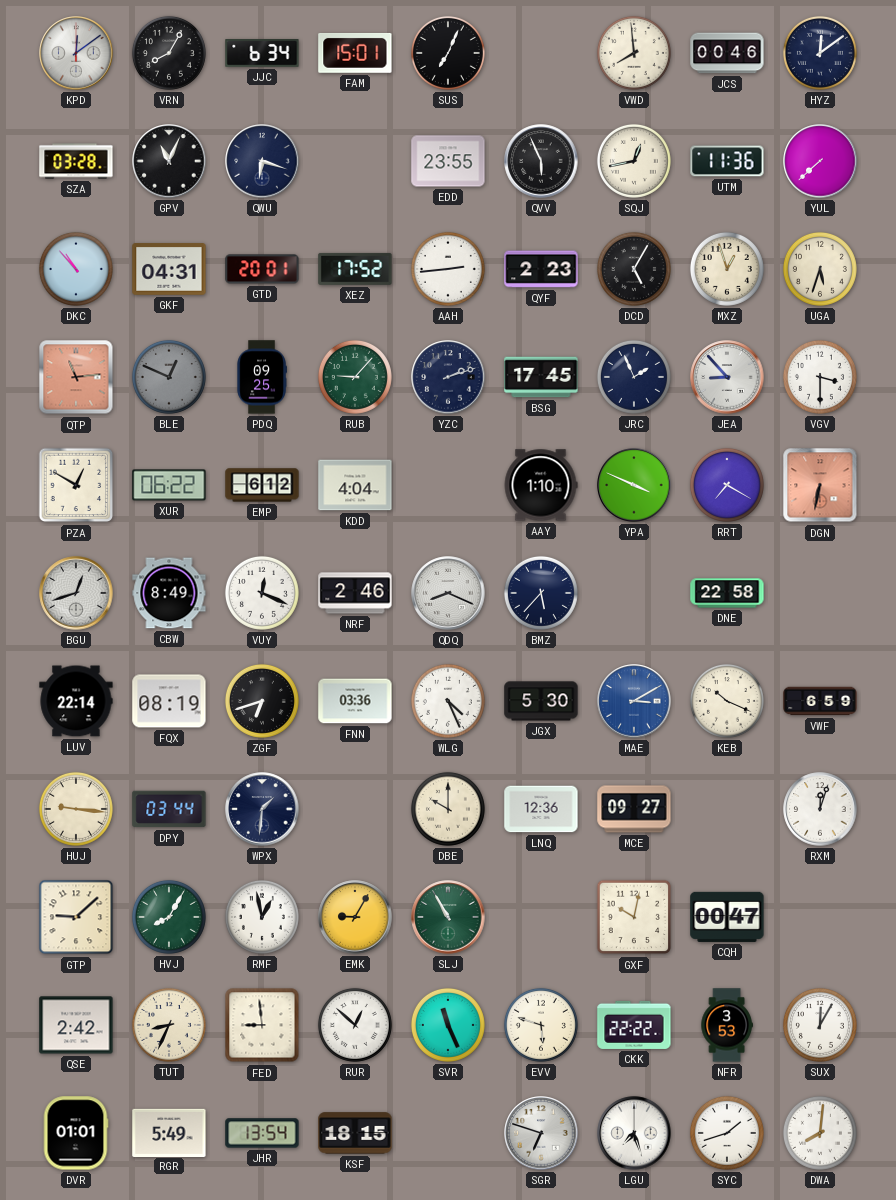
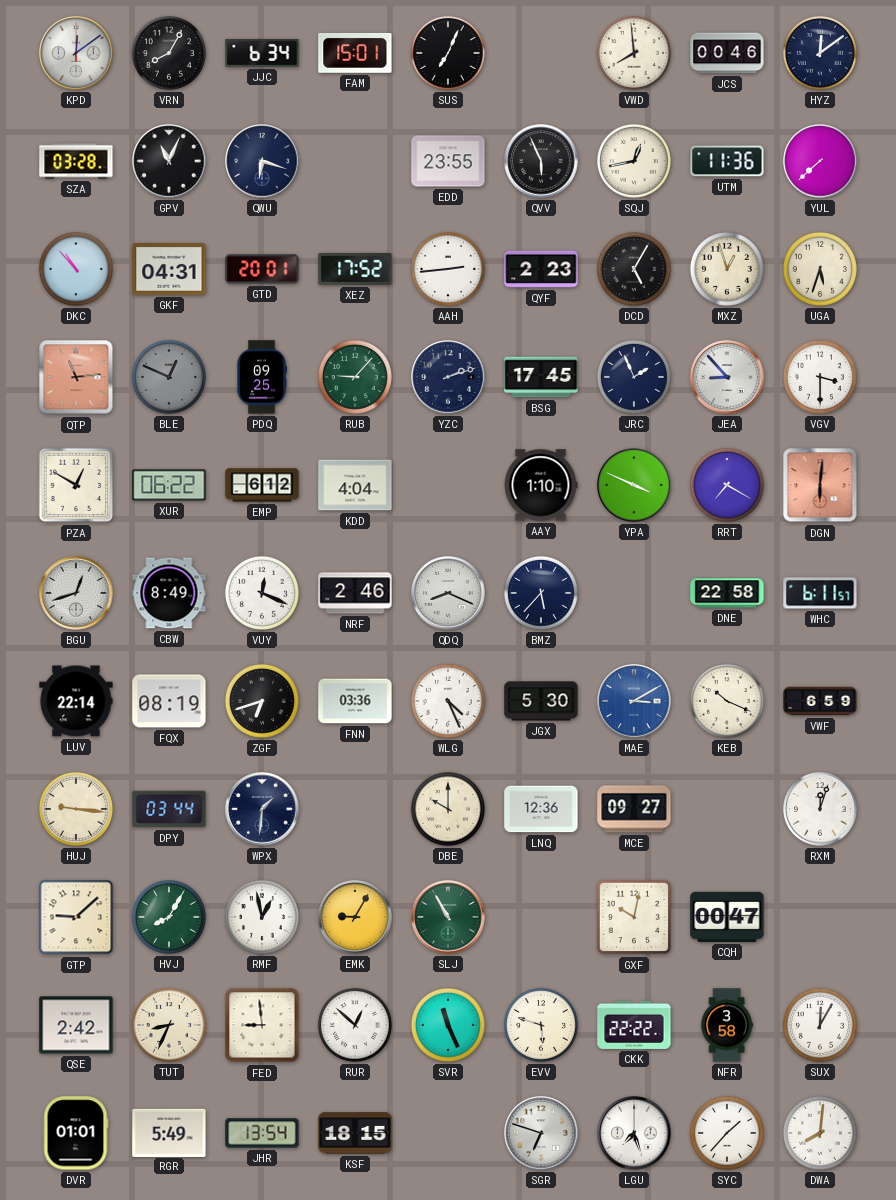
DGN: 6:32 -> 6:01
WHC: none -> 6:11
NFR: 3:53 -> 3:58
SYC: 1:42 -> 1:37
